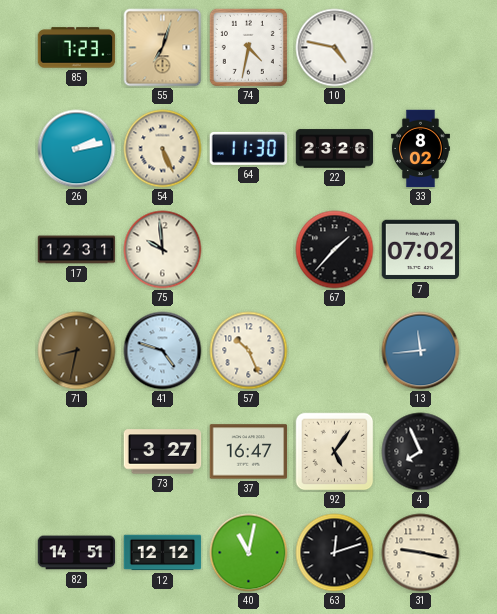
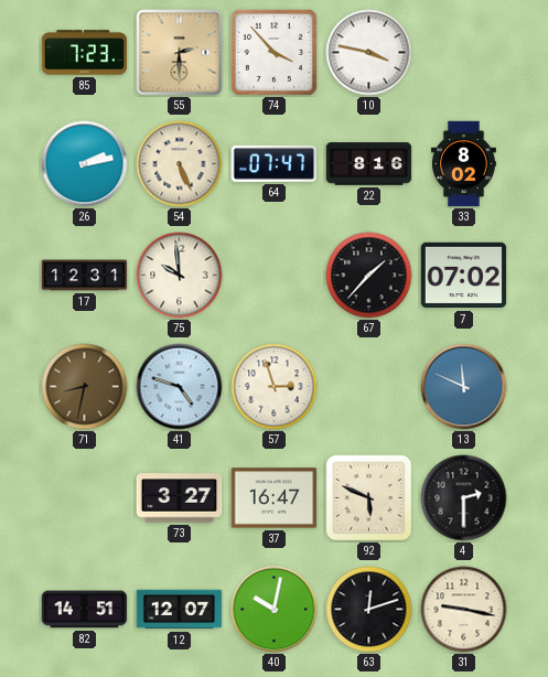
55: 7:03 -> 2:30
74: 4:32 -> 3:53
10: 4:47 -> 3:47
64: 11:30 -> 07:47
22: 23:26 -> 8:16
57: 10:26 -> 2:57
13: 11:44 -> 11:49
92: 5:06 -> 5:49
4: 7:56 -> 2:30
12: 12:12 -> 12:07
40: 11:02 -> 10:02
